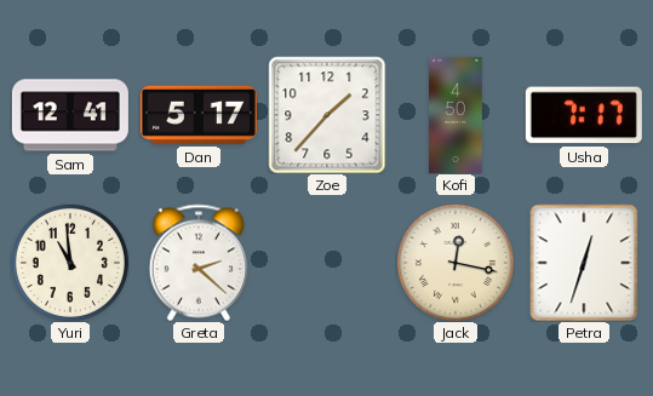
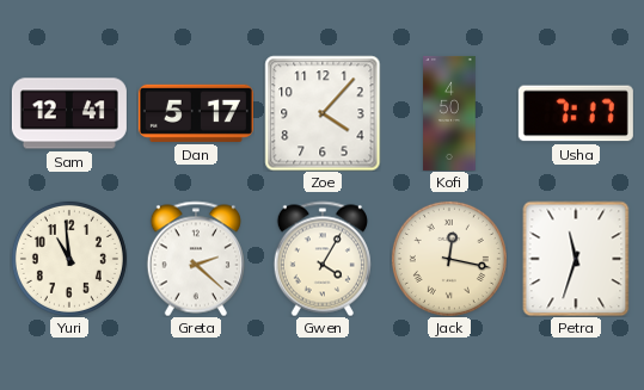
Zoe: 1:37 -> 4:07
Gwen: none -> 4:05
Petra: 12:33 -> 11:33
